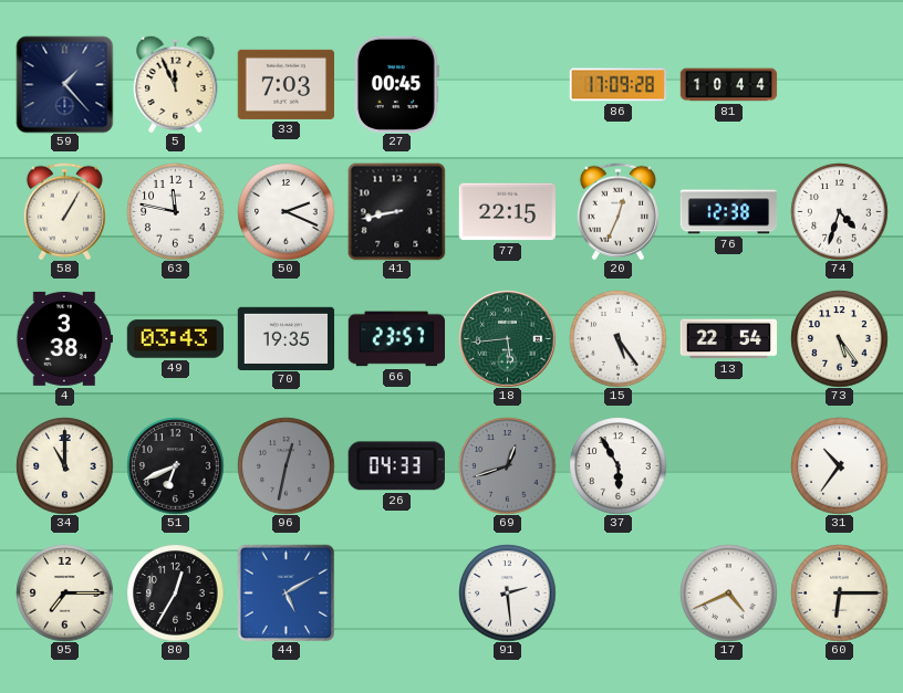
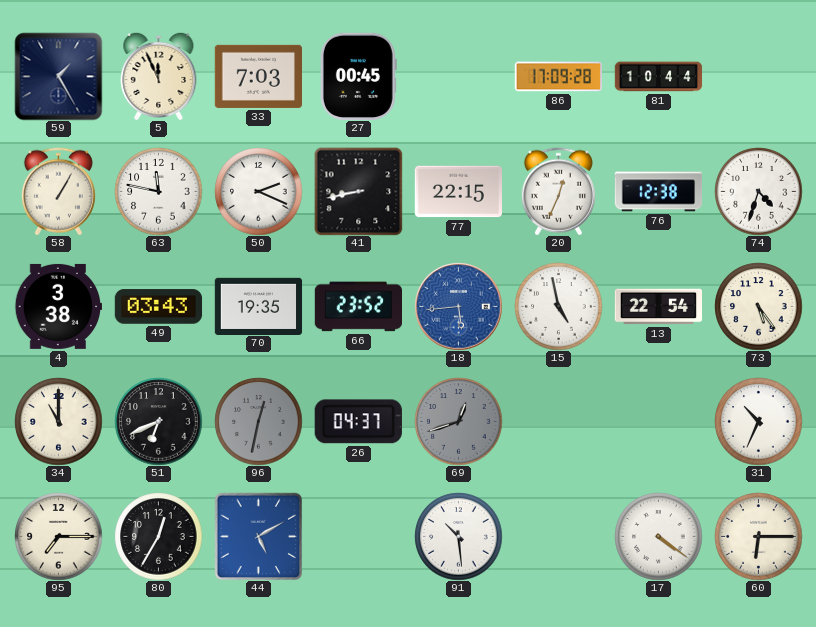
59: 1:23 -> 1:25
66: 23:57 -> 23:52
18 dial: green -> blue
15: 5:24 -> 4:58
26: 04:33 -> 04:37
37: 5:55 -> none
31: 10:36 -> 10:34
91: 2:29 -> 10:29
17: 4:41 -> 4:21
